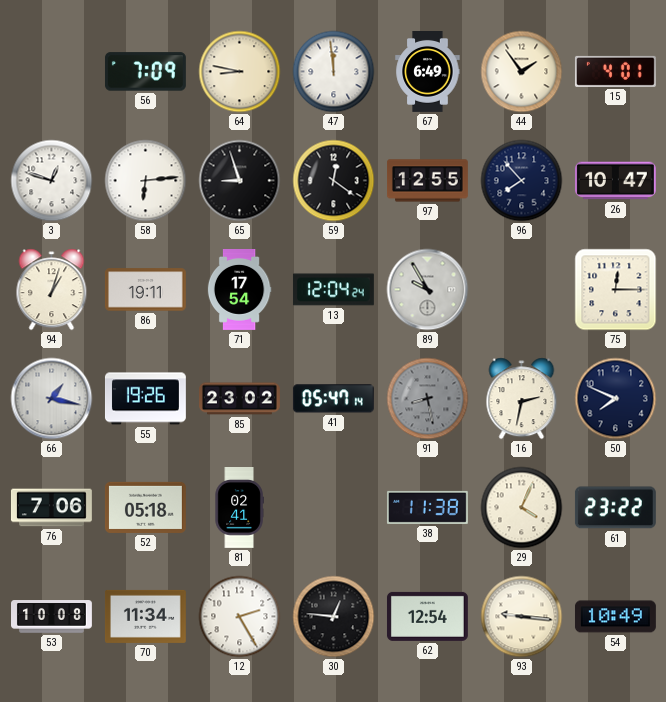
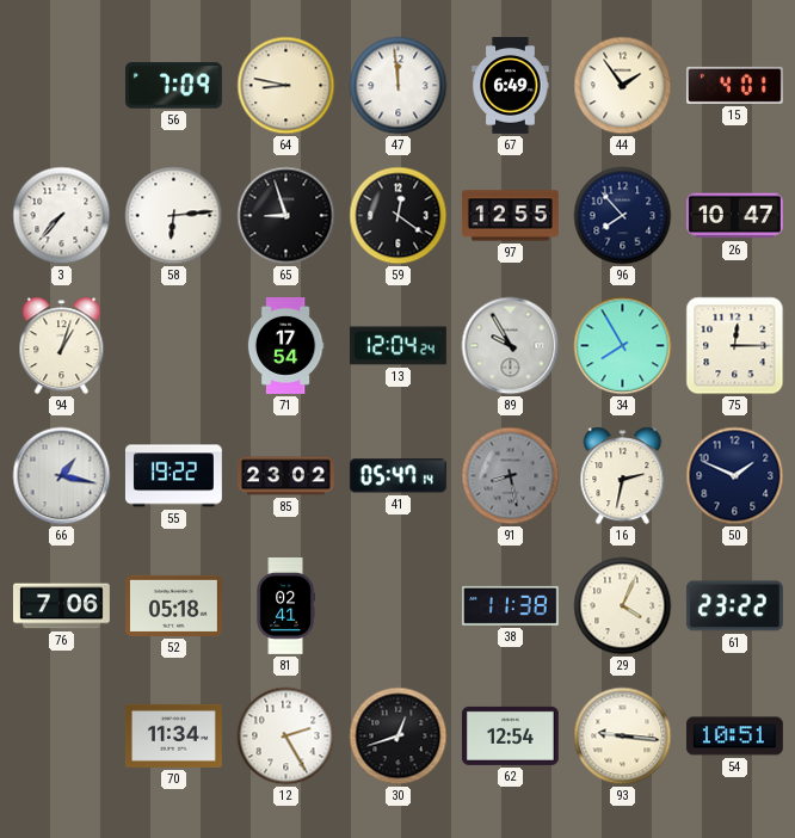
3: 12:48 -> 7:37
86: 19:11 -> none
34: none -> 7:55
55: 19:26 -> 19:22
50: 7:49 -> 1:49
53: 10:08 -> none
30: 12:46 -> 12:42
54: 10:49 -> 10:51
